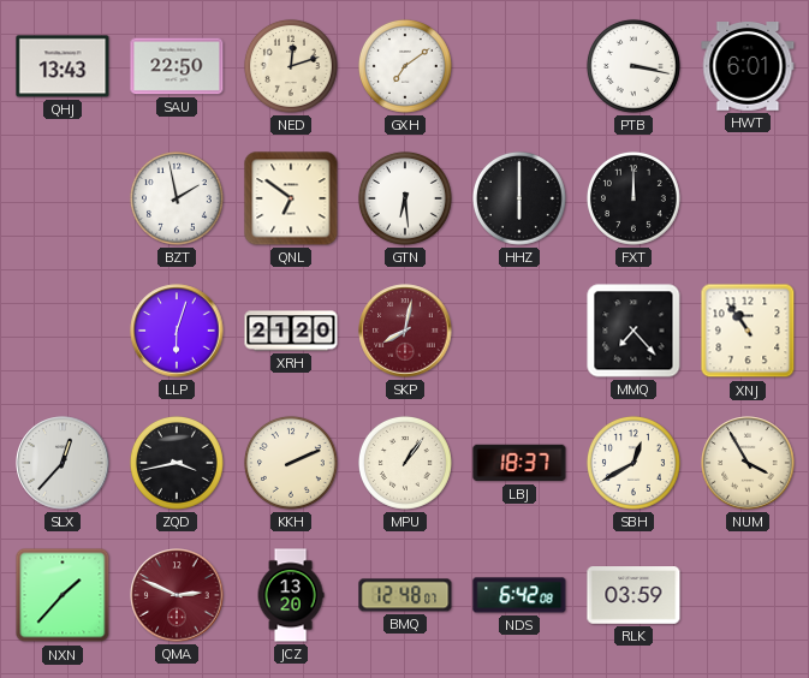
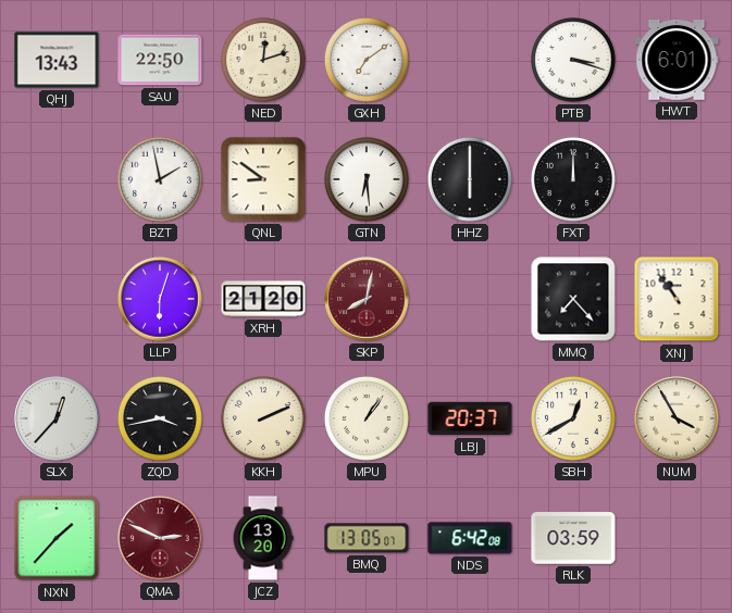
PTB: 3:17 -> 3:18
QNL: 6:51 -> 8:51
LBJ: 18:37 -> 20:37
BMQ: 12:48 -> 13:05
